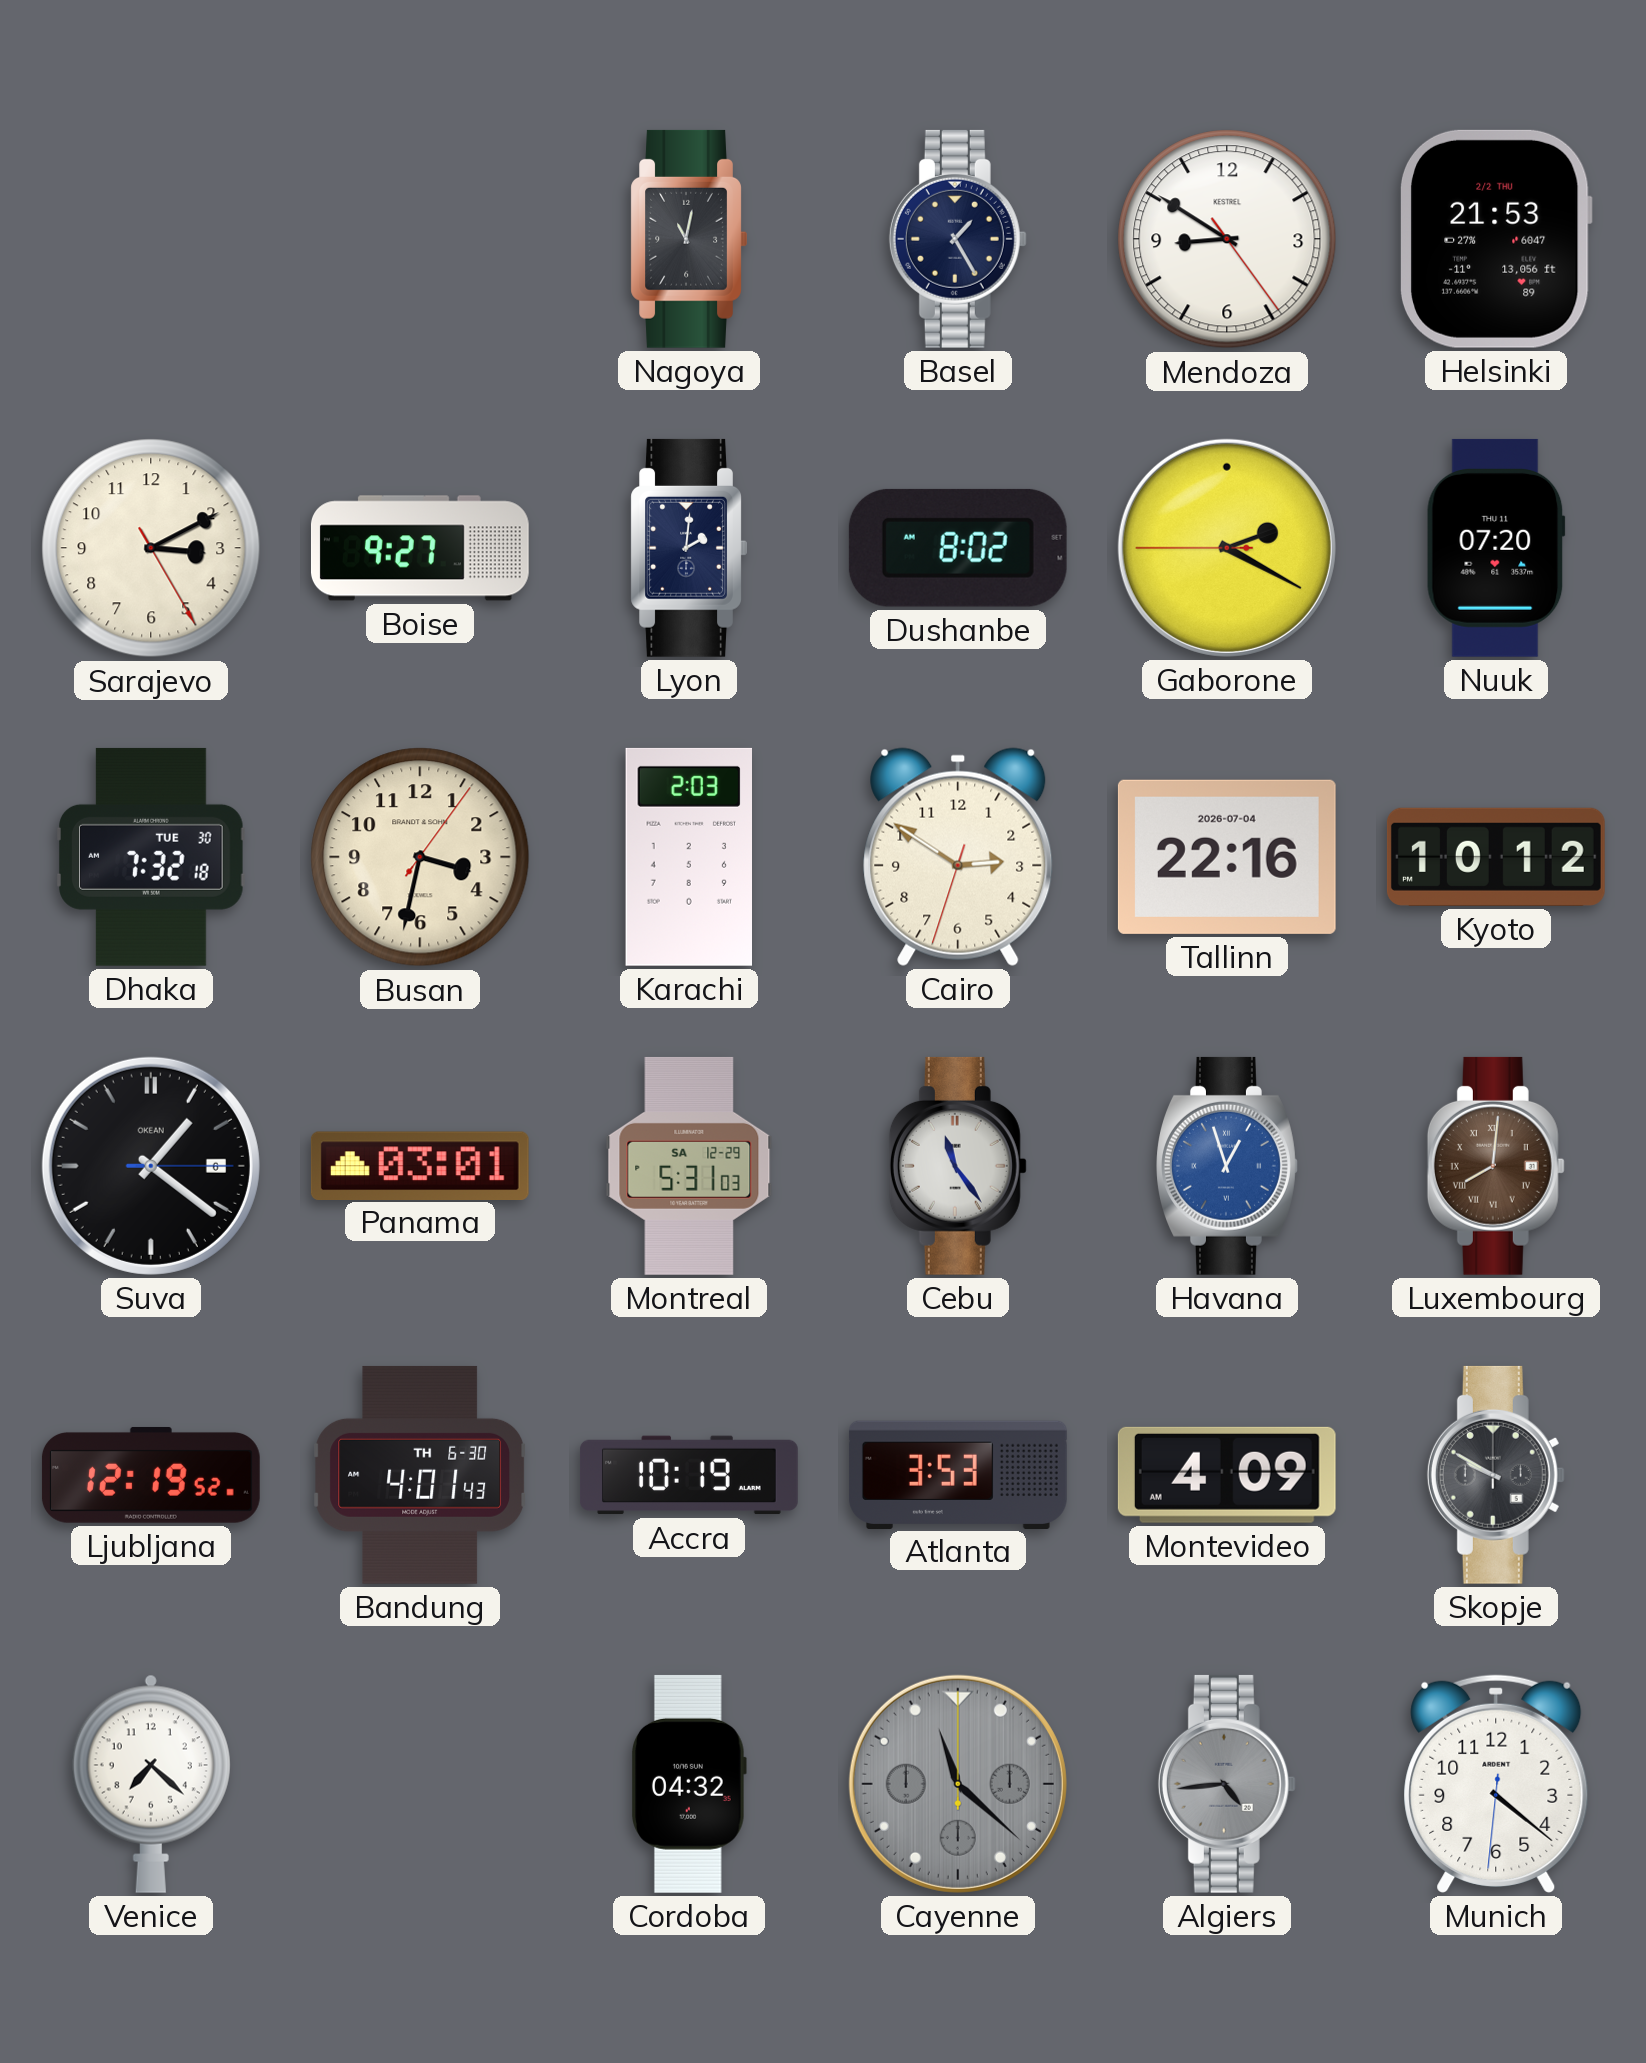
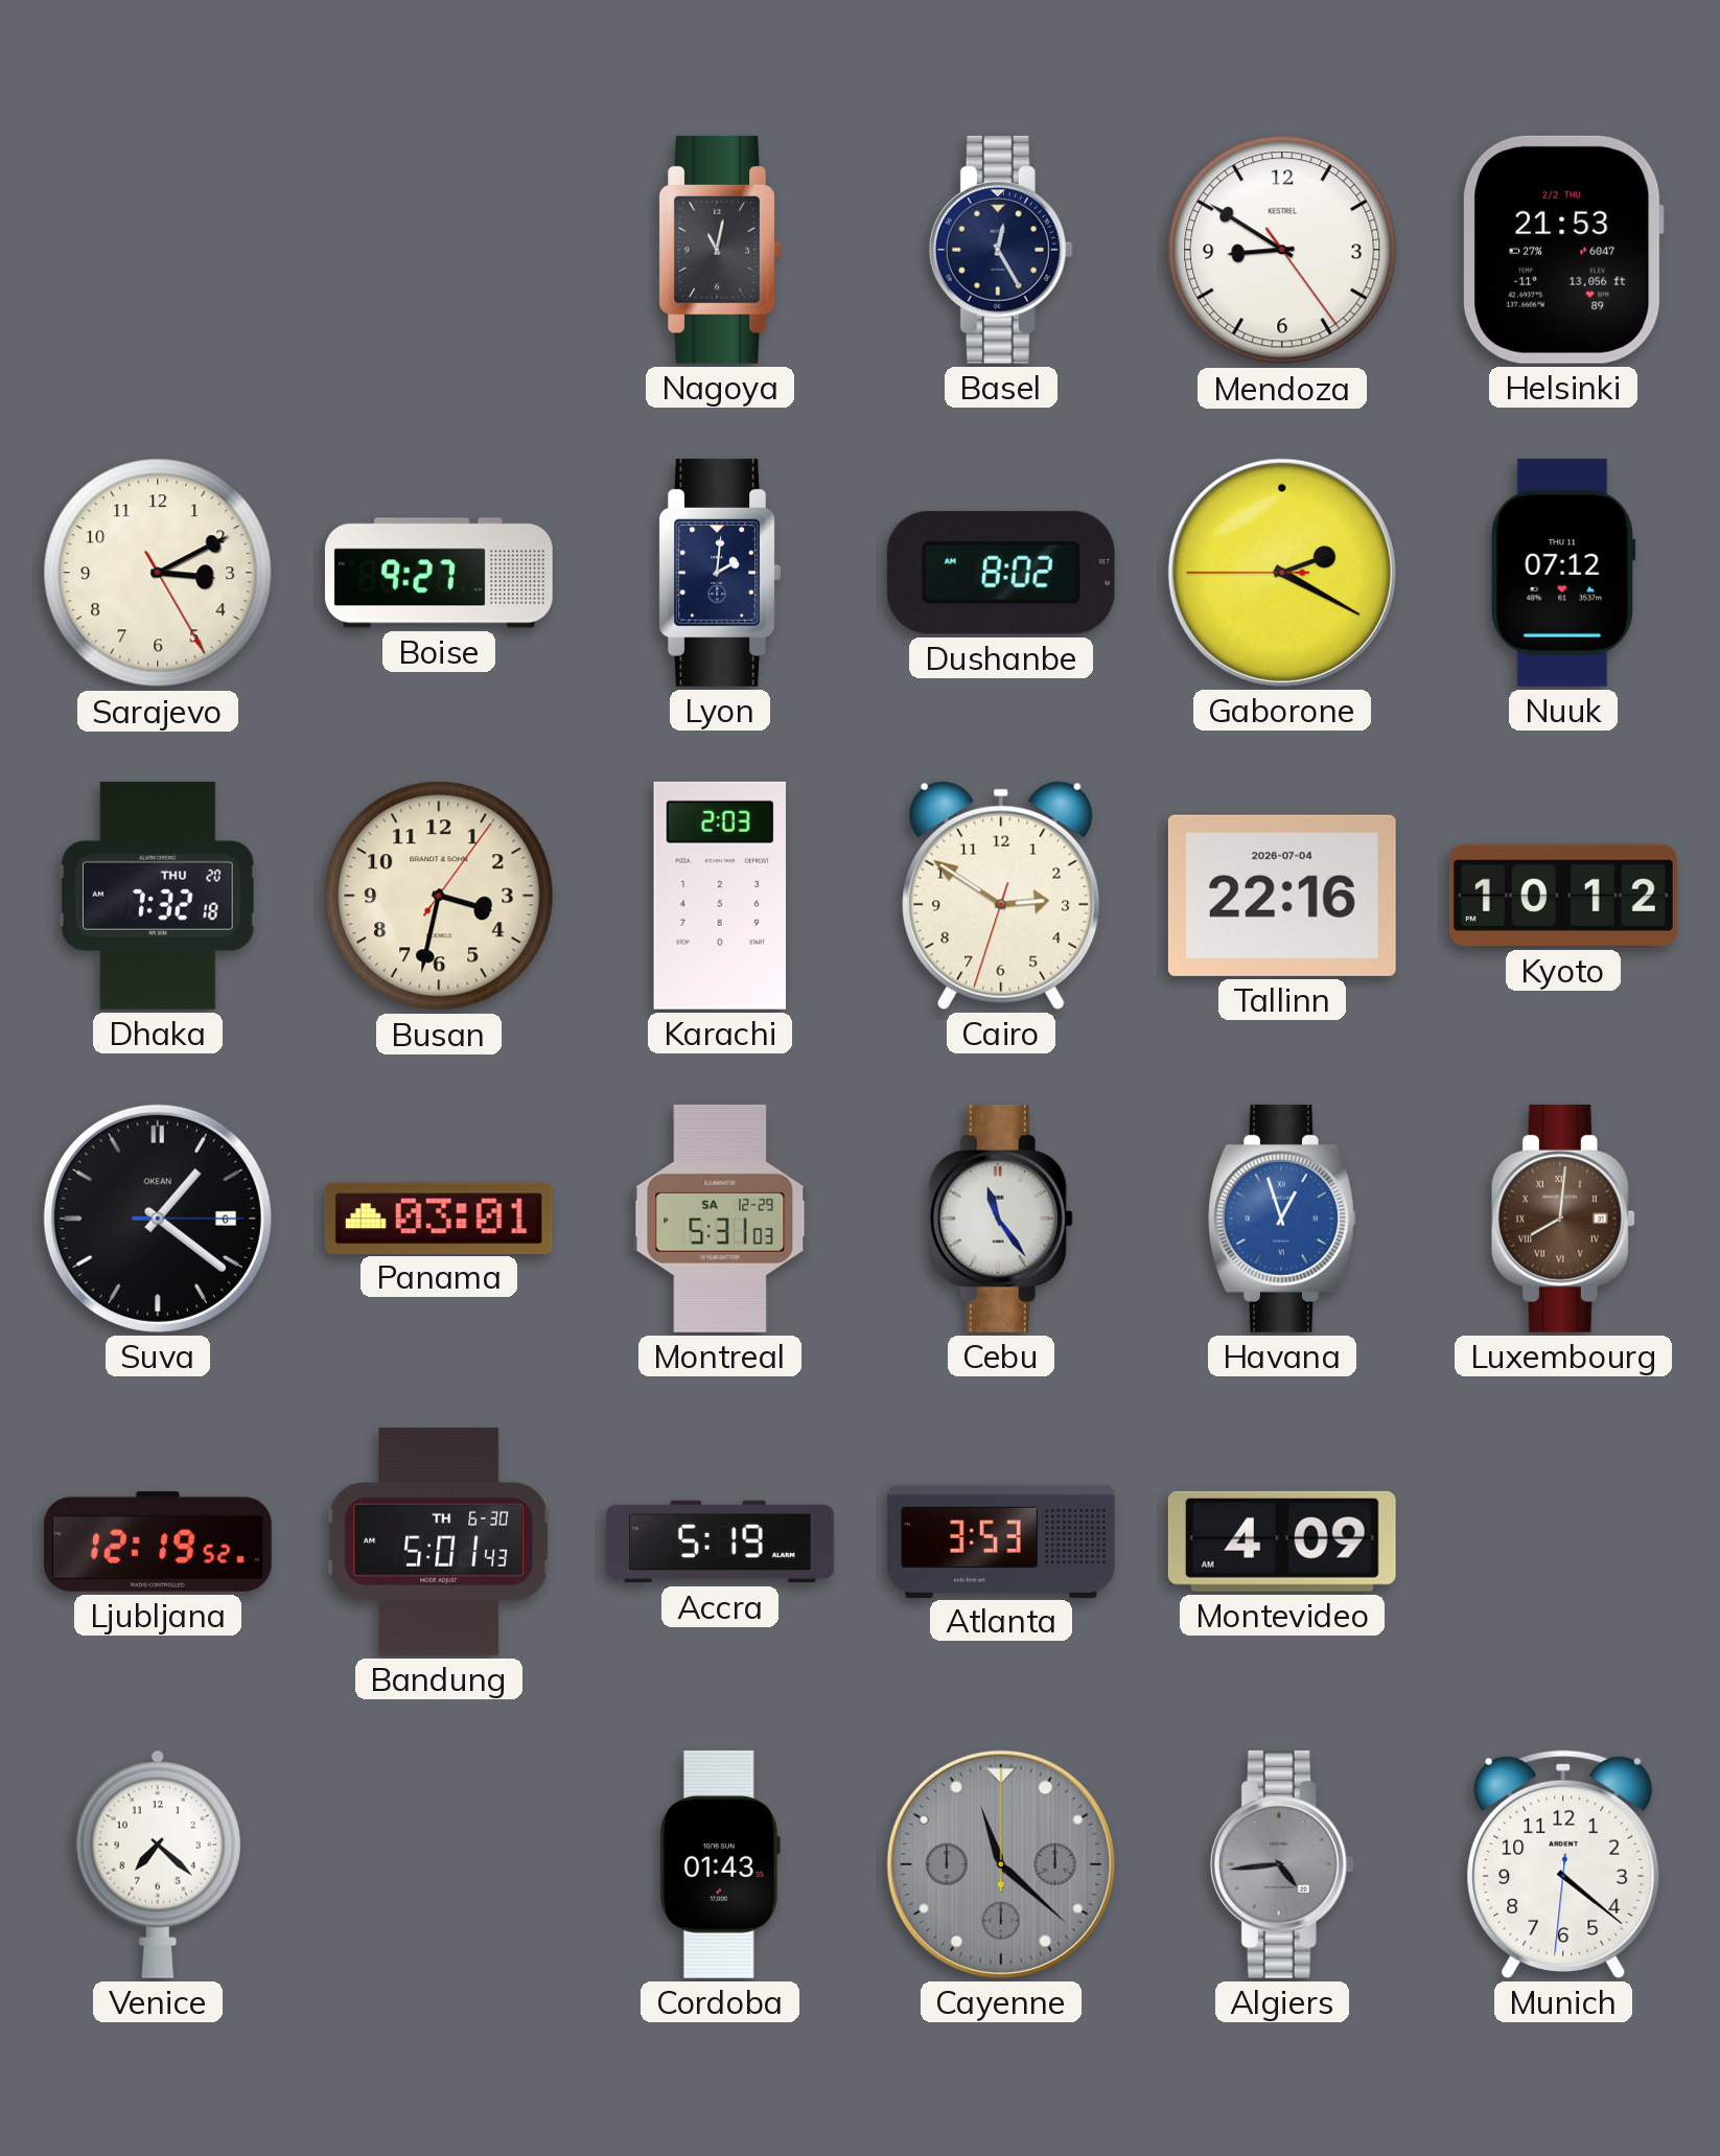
Basel: 1:25 -> 12:25
Nuuk: 07:20 -> 07:12
Dhaka date: TUE 30 -> THU 20
Bandung: 4:01 -> 5:01
Accra: 10:19 -> 5:19
Skopje: 9:50 -> none
Cordoba: 04:32 -> 01:43
